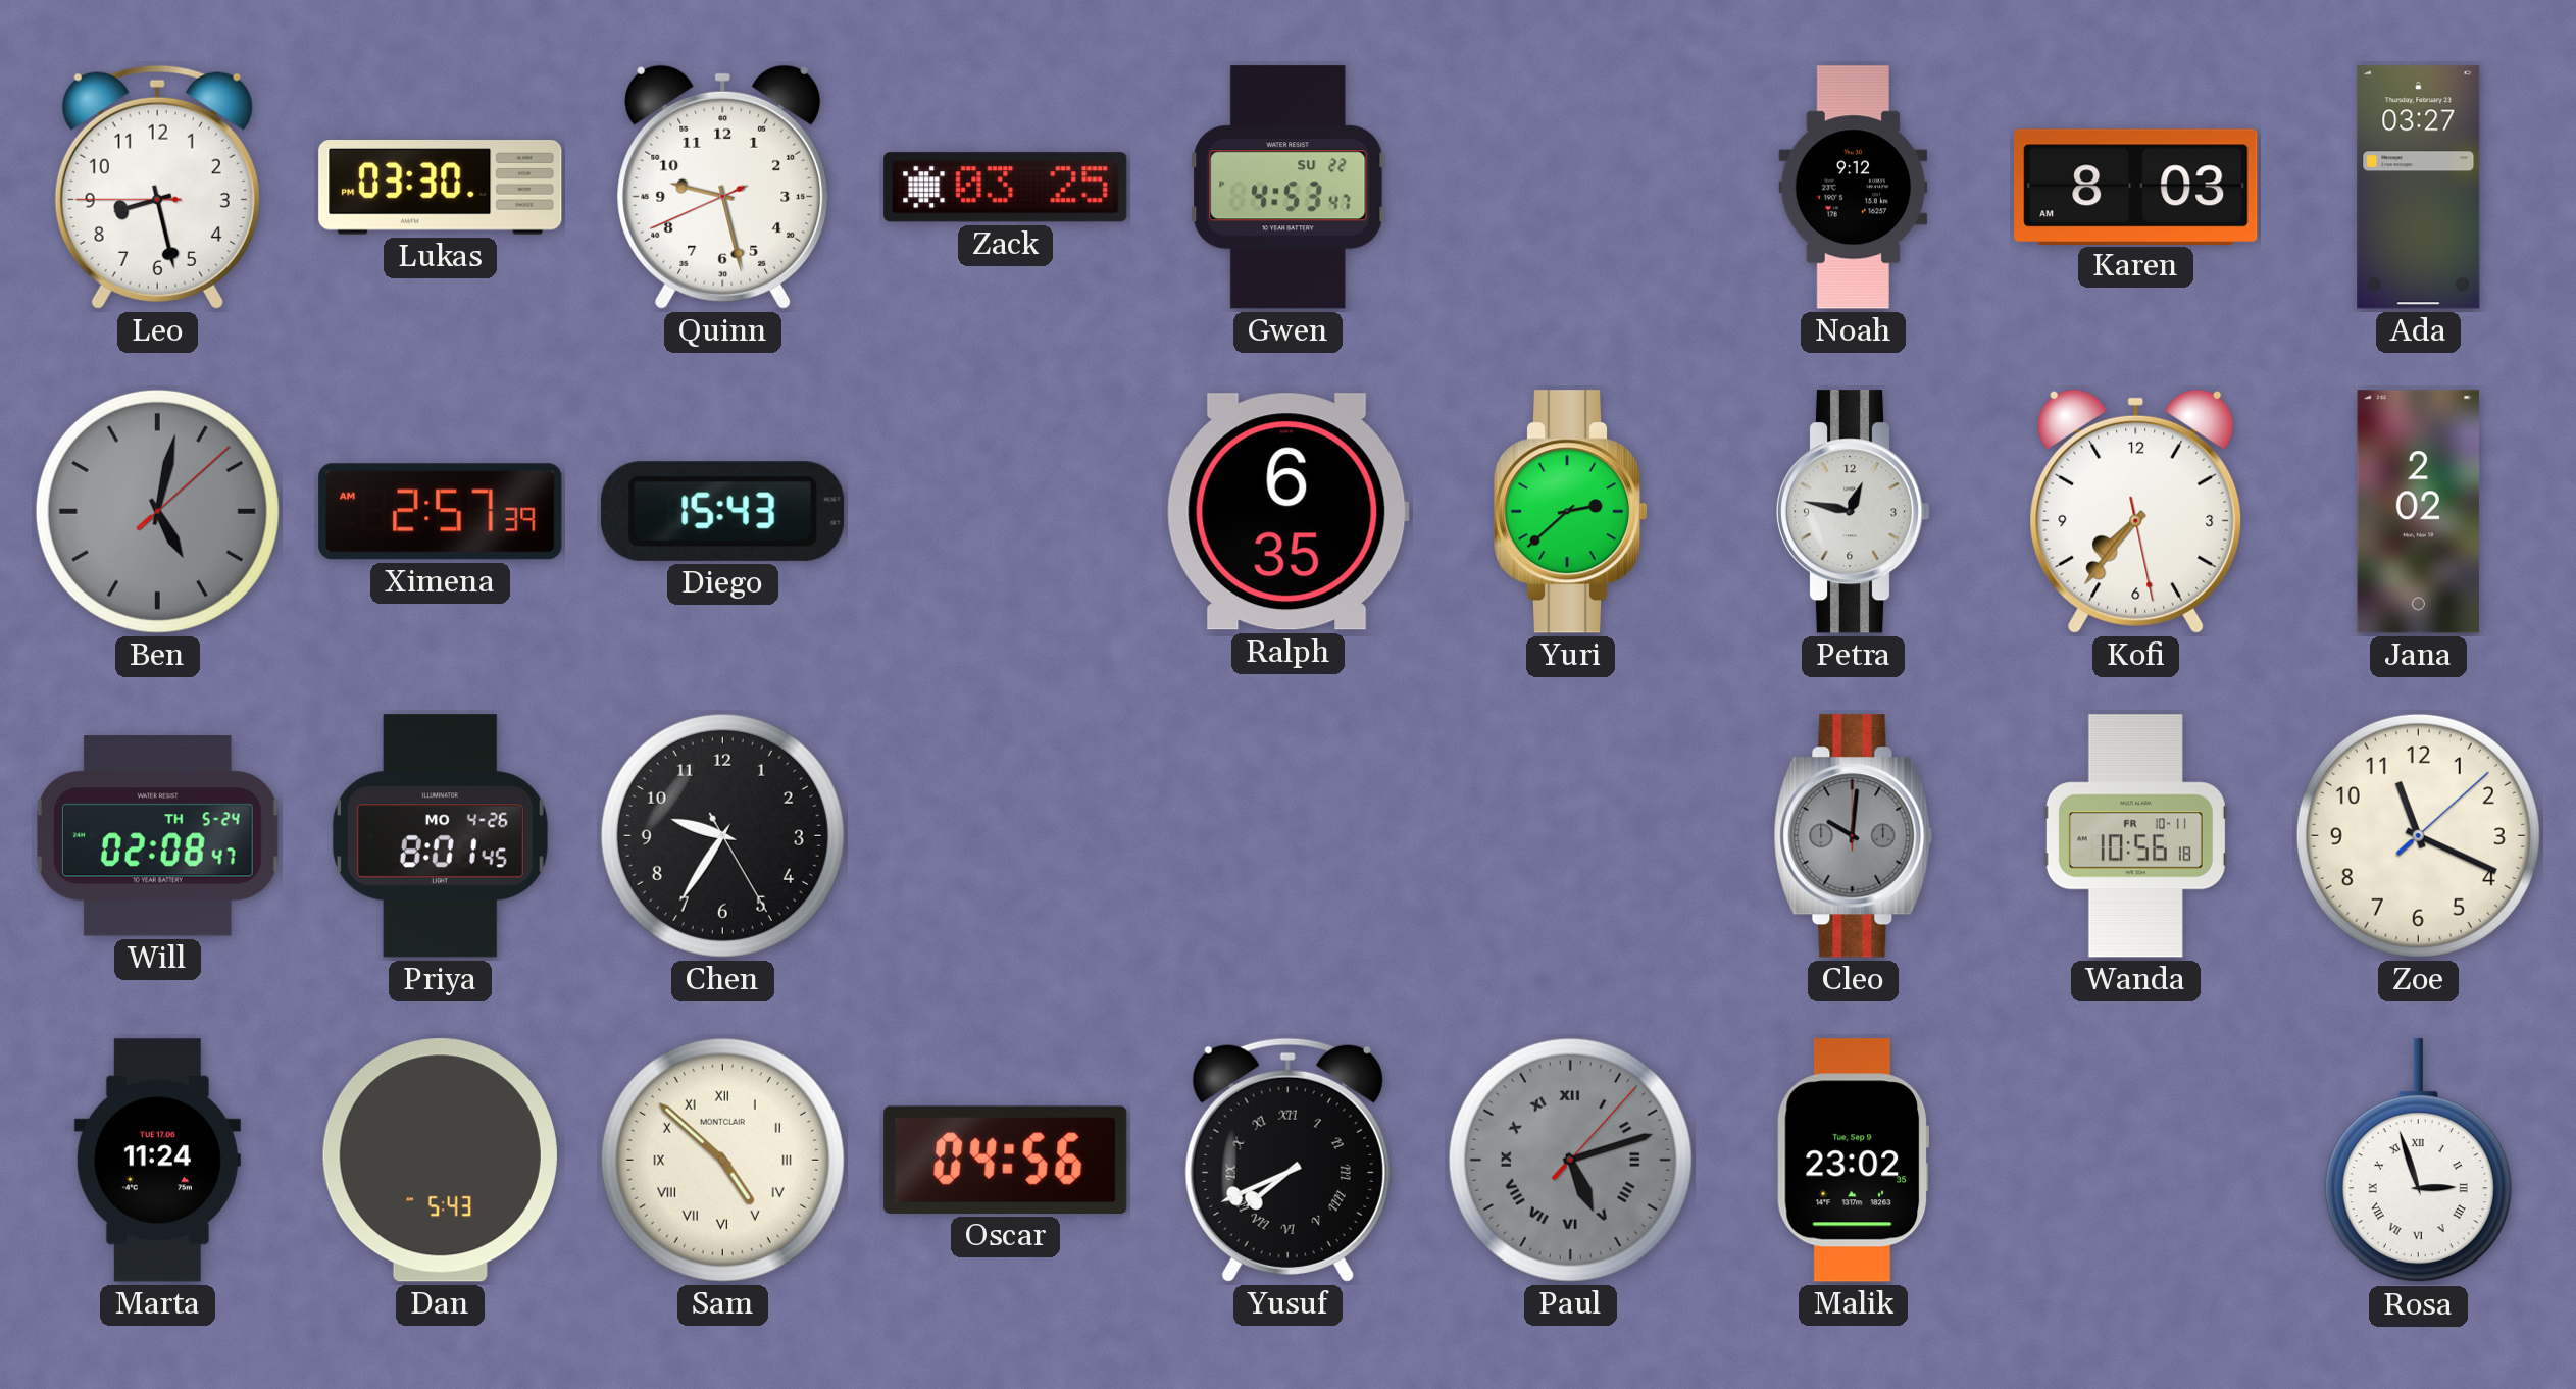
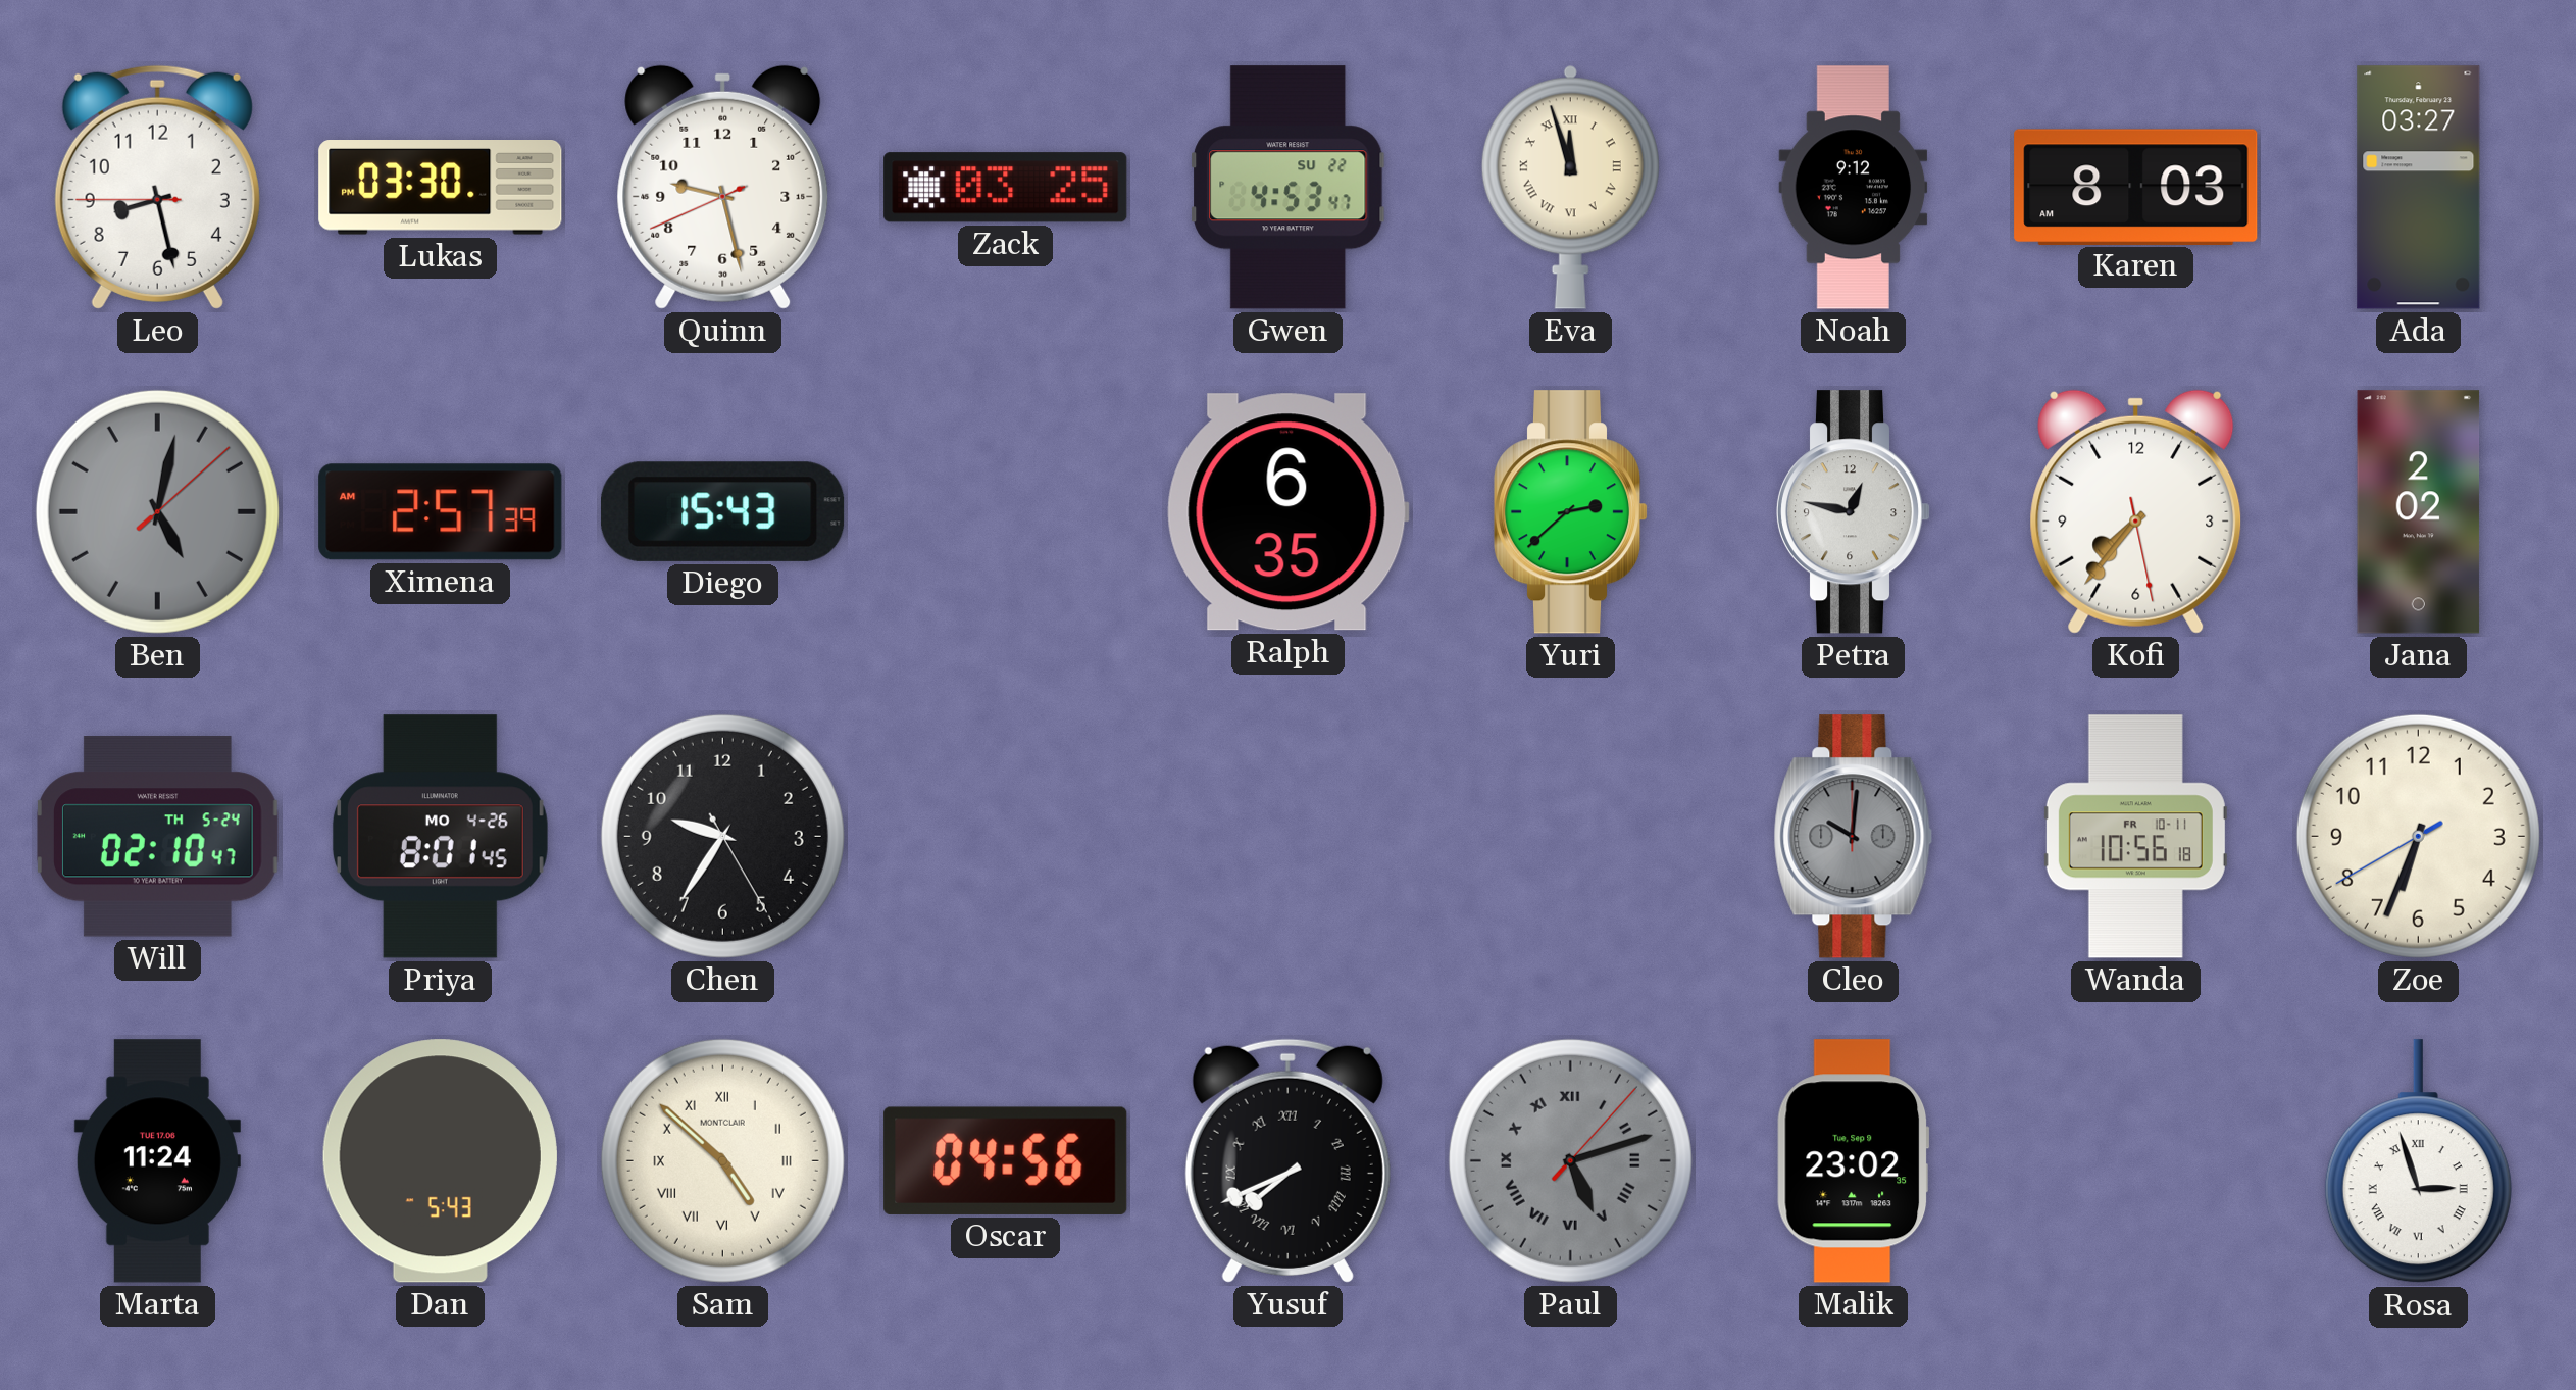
Eva: none -> 11:57
Will: 02:08 -> 02:10
Zoe: 11:19 -> 6:33
